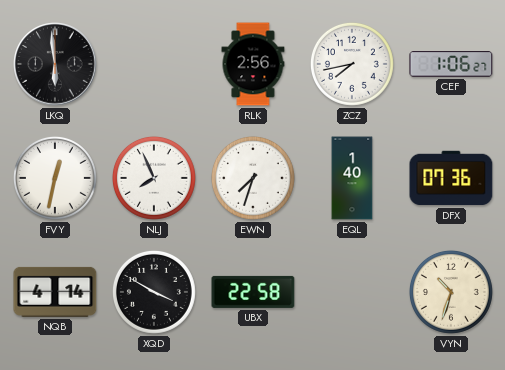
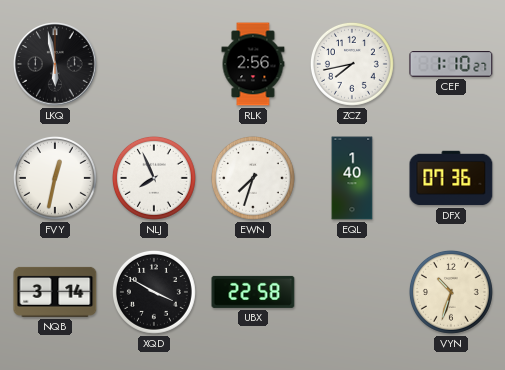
LKQ: 5:59 -> 5:58
CEF: 1:06 -> 1:10
NQB: 4:14 -> 3:14
